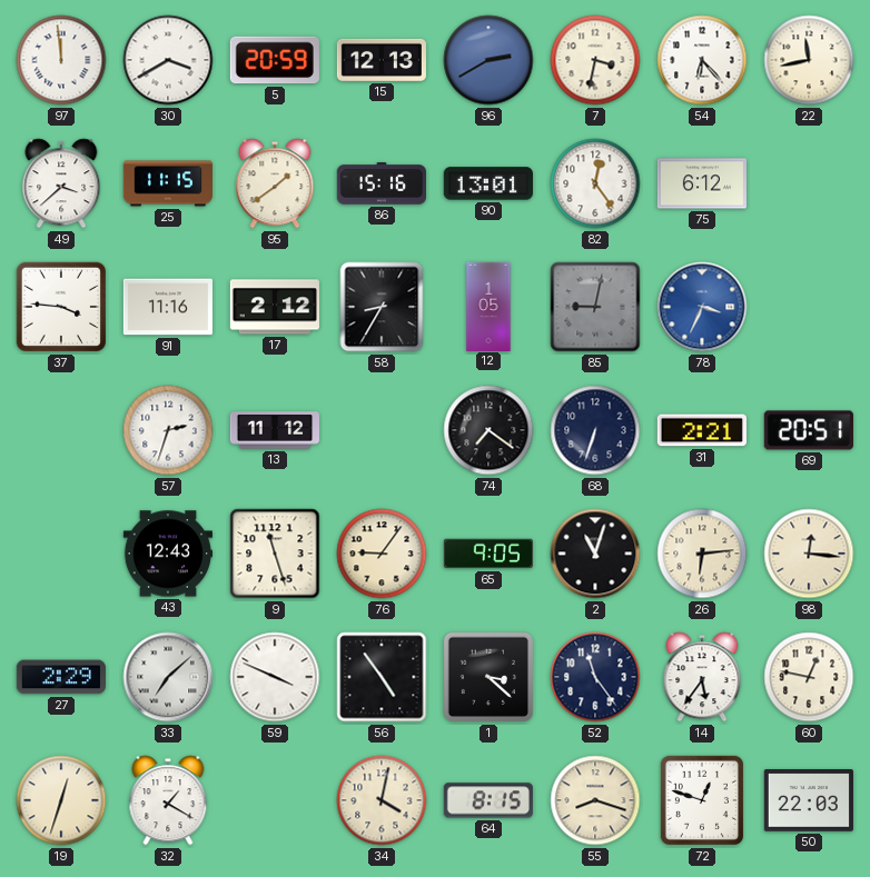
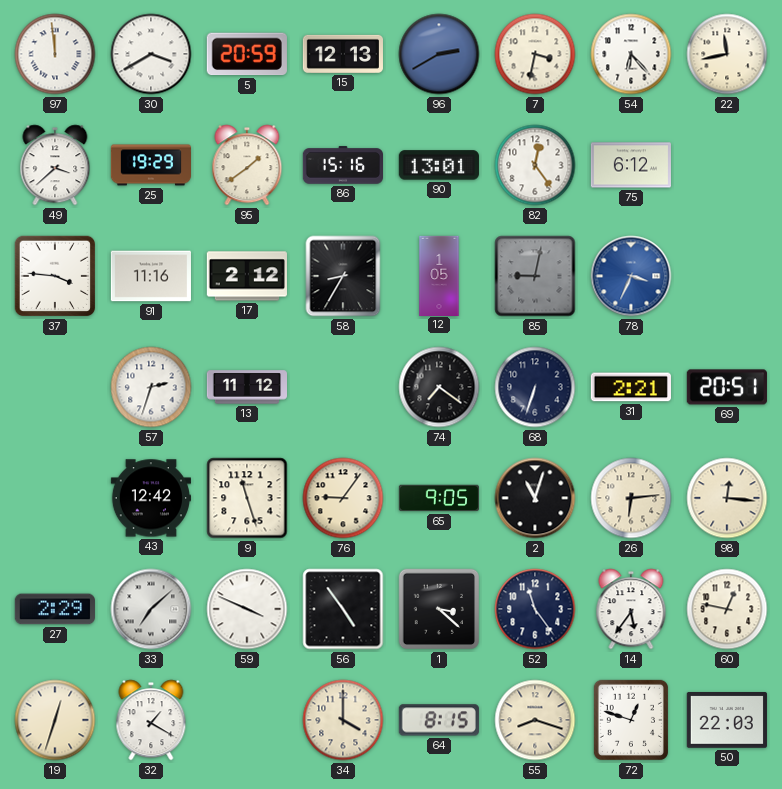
25: 11:15 -> 19:29
43: 12:43 -> 12:42
34: 4:02 -> 4:00
